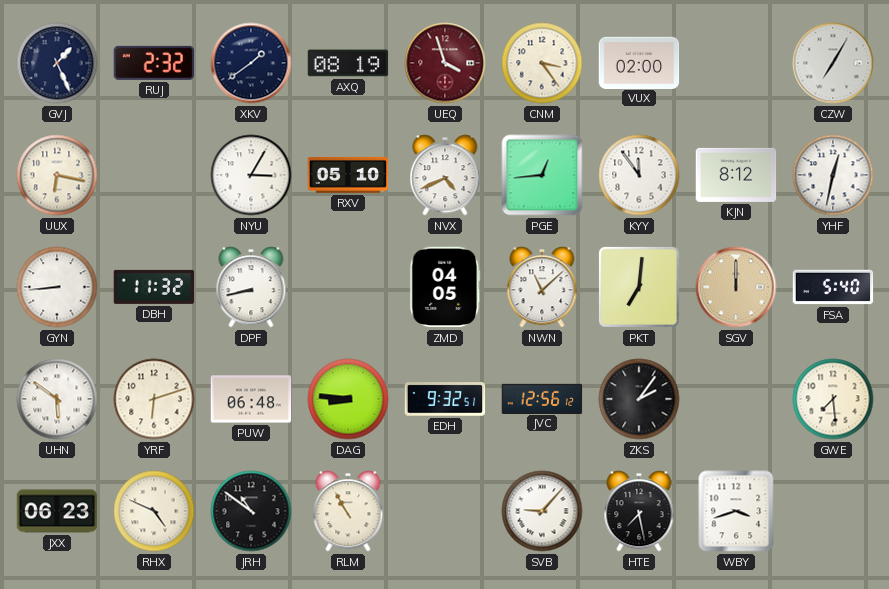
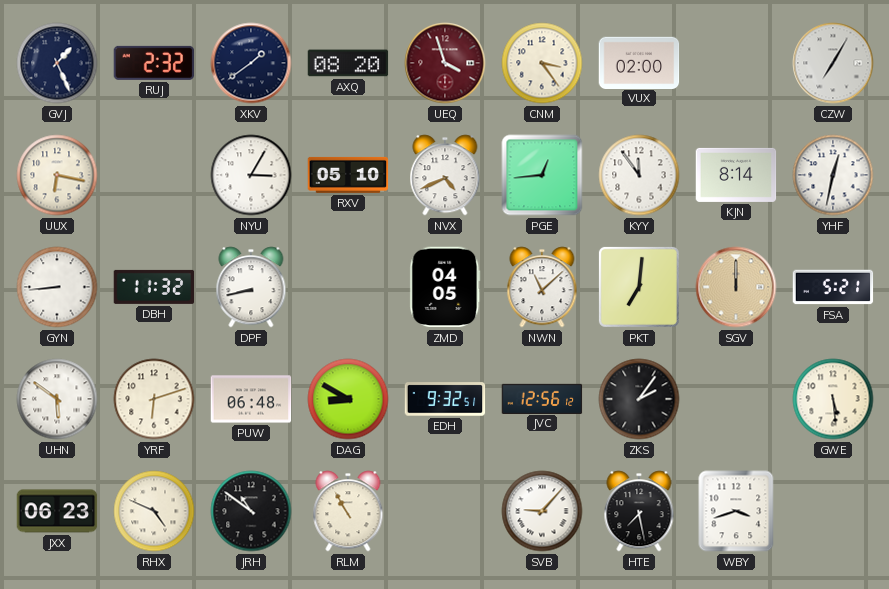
AXQ: 08:19 -> 08:20
KJN: 8:12 -> 8:14
FSA: 5:40 -> 5:21
DAG: 8:46 -> 8:50
GWE: 7:29 -> 5:29
